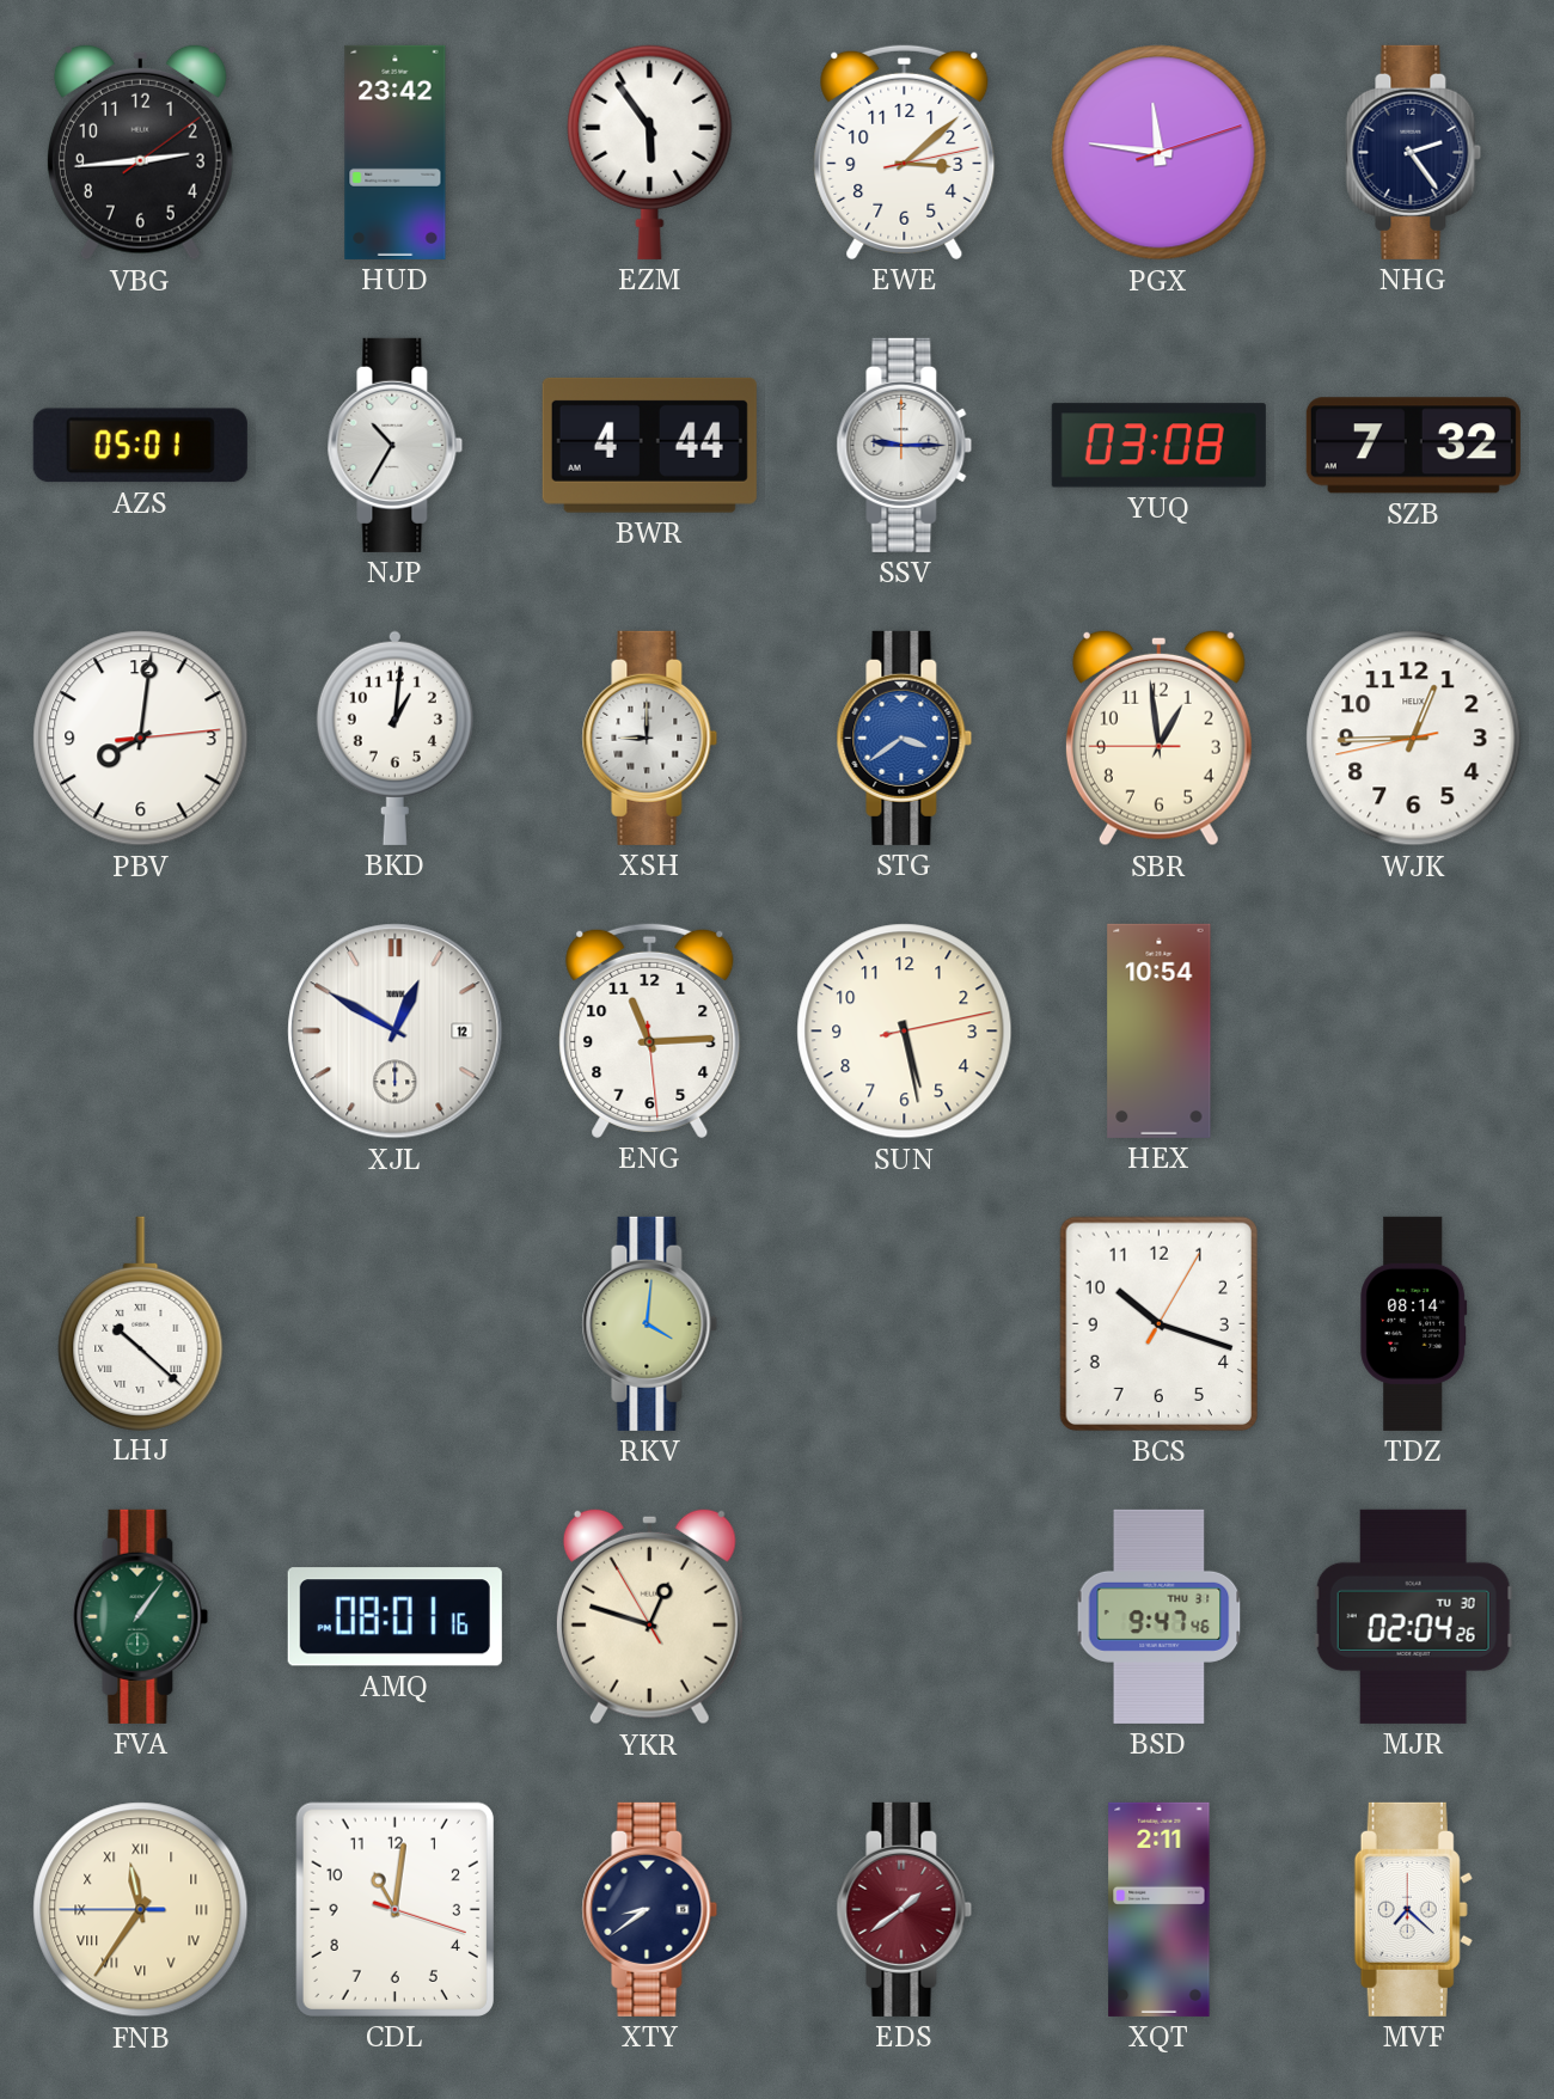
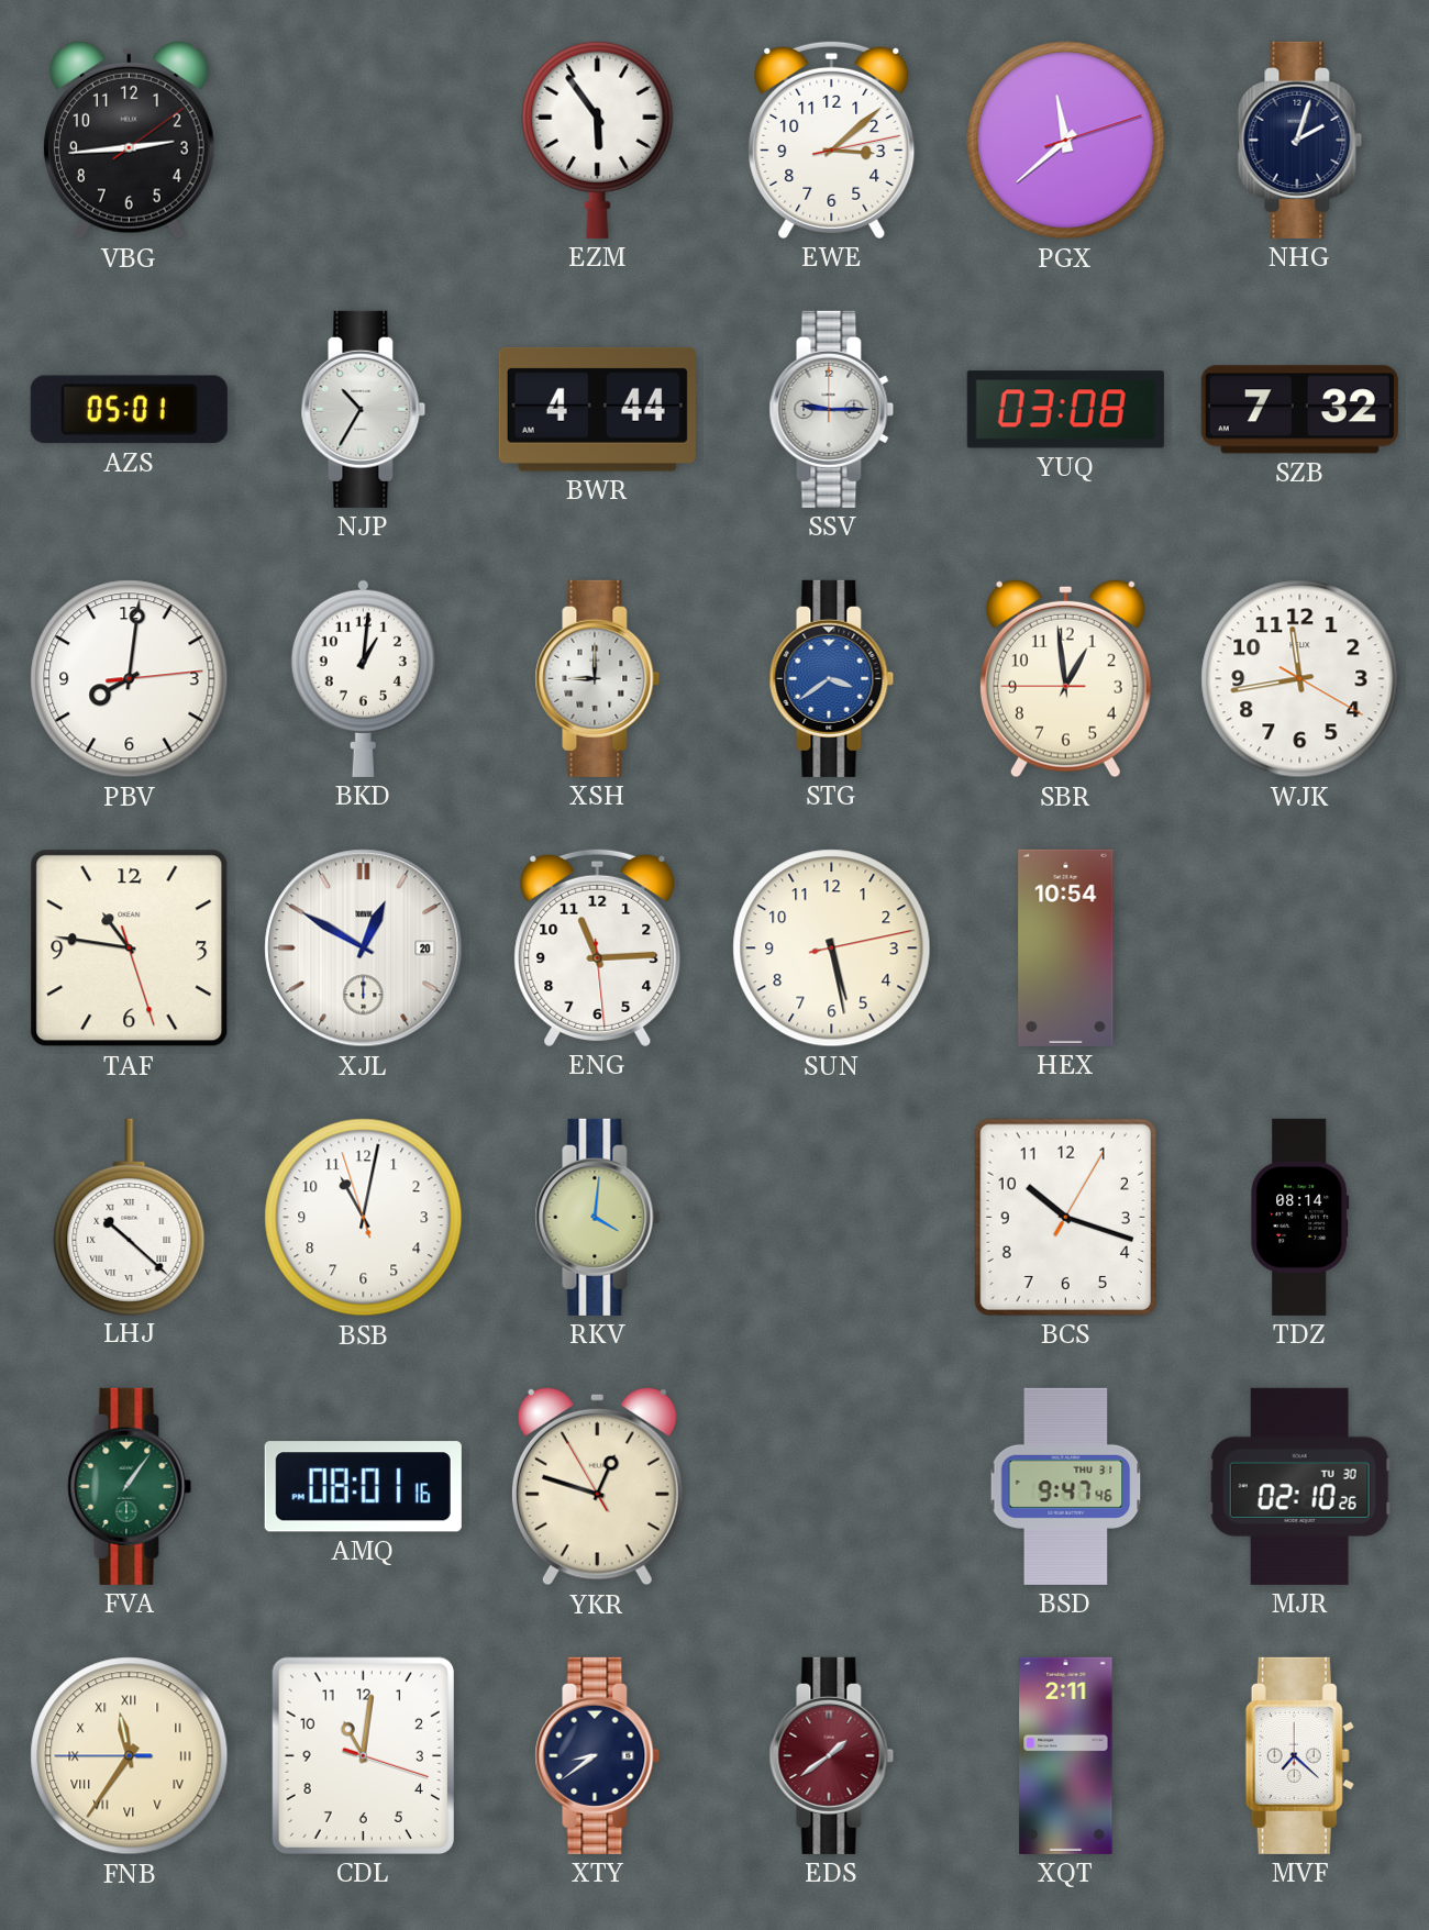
HUD: 23:42 -> none
PGX: 11:46 -> 11:38
NHG: 2:24 -> 2:03
WJK: 12:44 -> 11:43
TAF: none -> 10:46
XJL date: 12 -> 20
BSB: none -> 11:01
MJR: 02:04 -> 02:10
